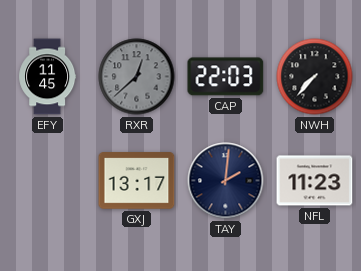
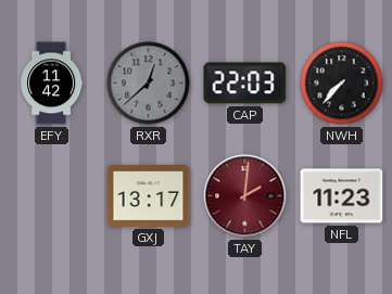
EFY: 11:45 -> 11:42
TAY dial: navy -> burgundy
